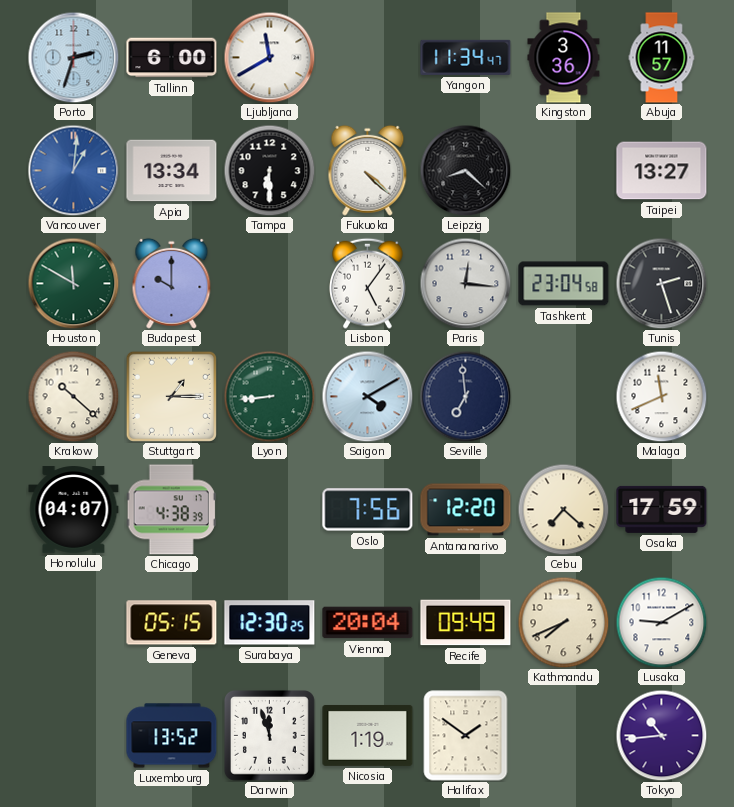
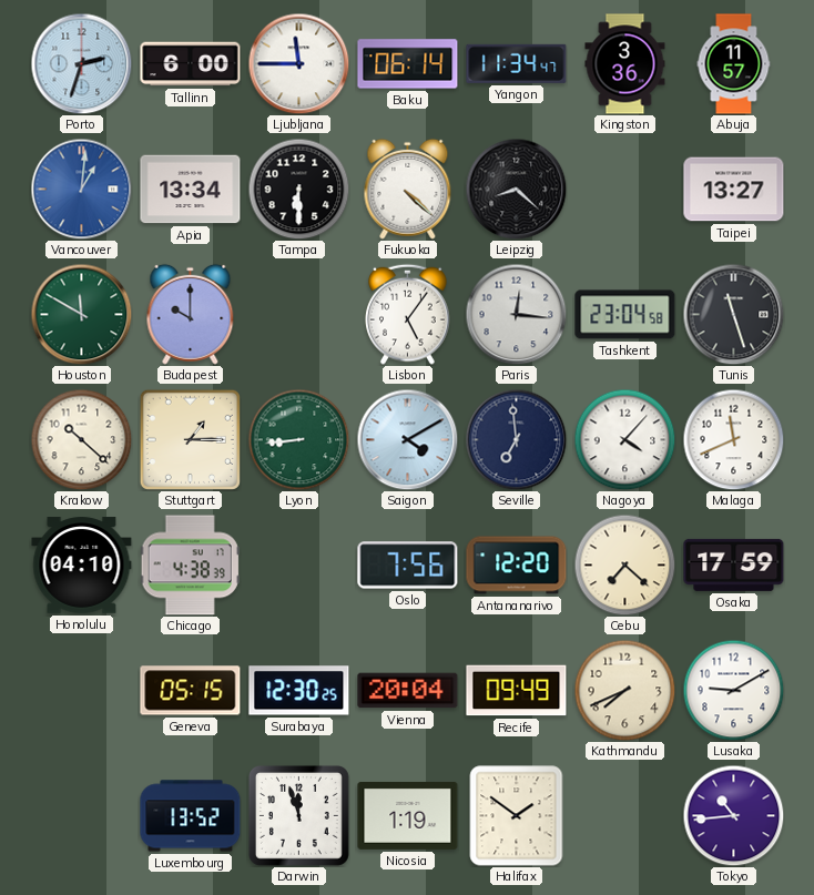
Ljubljana: 11:40 -> 11:45
Baku: none -> 06:14
Tunis: 2:27 -> 11:27
Nagoya: none -> 4:07
Honolulu: 04:07 -> 04:10
